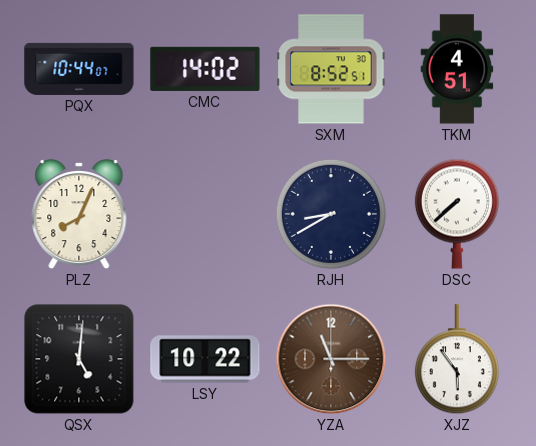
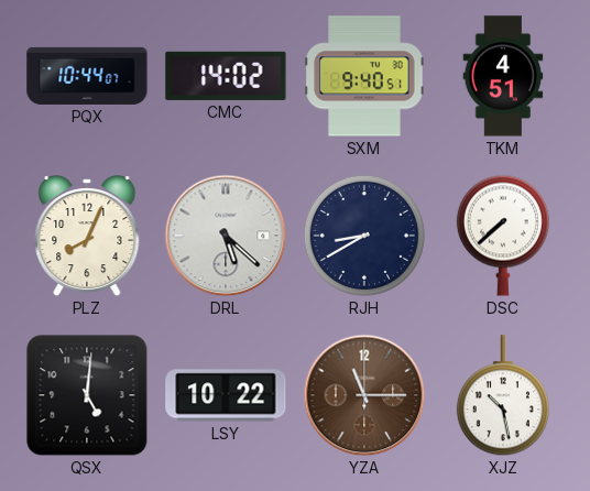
SXM: 8:52 -> 9:40
DRL: none -> 5:22
XJZ: 5:54 -> 10:28
